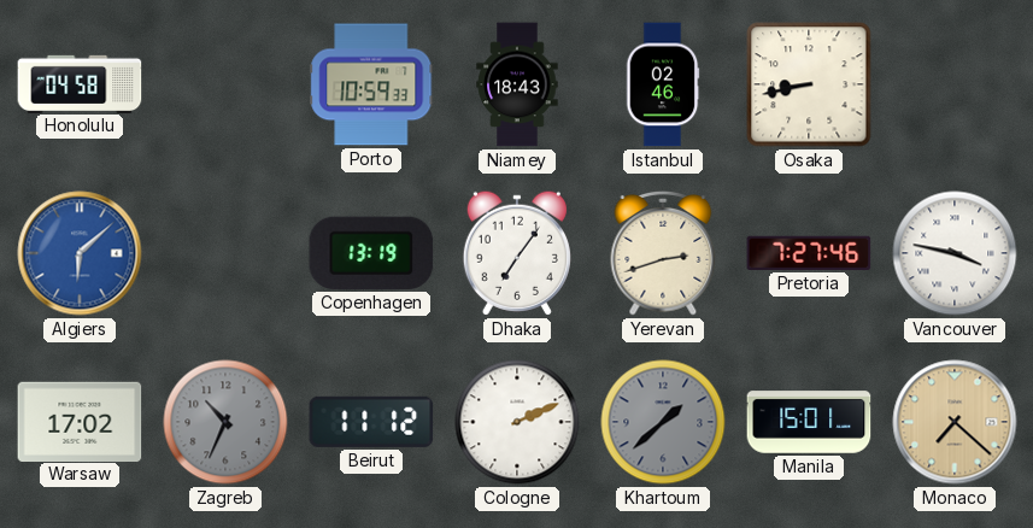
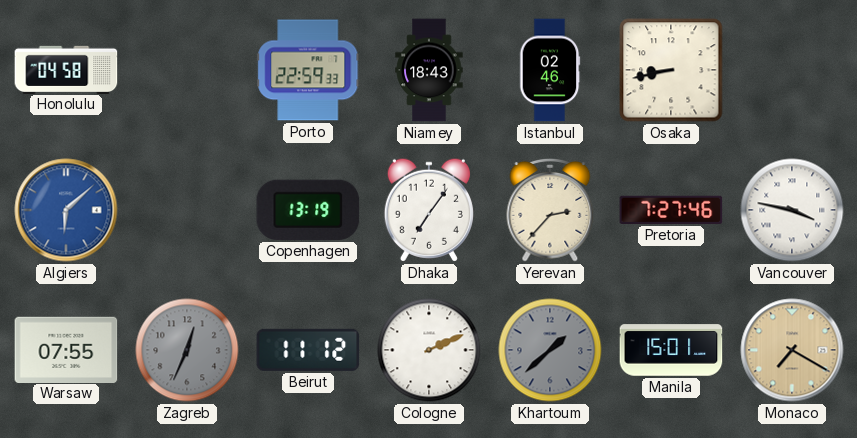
Porto: 10:59 -> 22:59
Yerevan: 2:42 -> 2:37
Warsaw: 17:02 -> 07:55
Zagreb: 10:34 -> 12:34
Monaco: 7:22 -> 7:20
